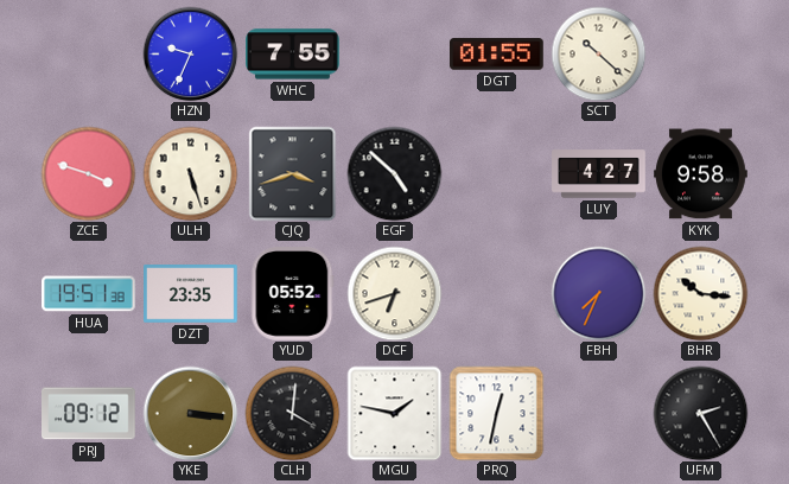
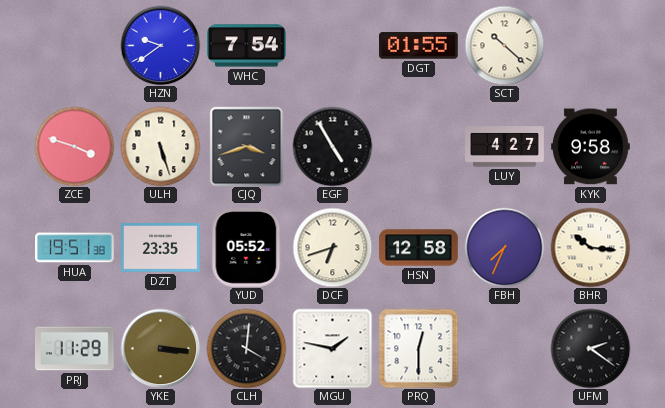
HZN: 9:34 -> 9:39
WHC: 7:55 -> 7:54
EGF: 4:52 -> 4:55
HSN: none -> 12:58
PRJ: 09:12 -> 11:29
PRQ: 12:32 -> 12:30
UFM: 2:25 -> 2:21
